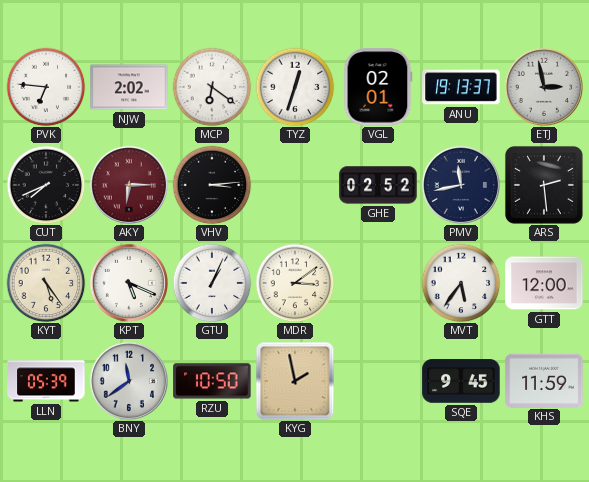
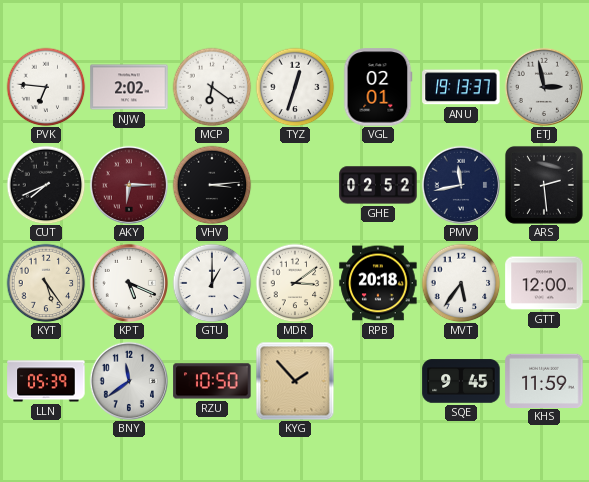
GTU: 1:04 -> 1:00
RPB: none -> 20:18
KYG: 1:58 -> 1:53
